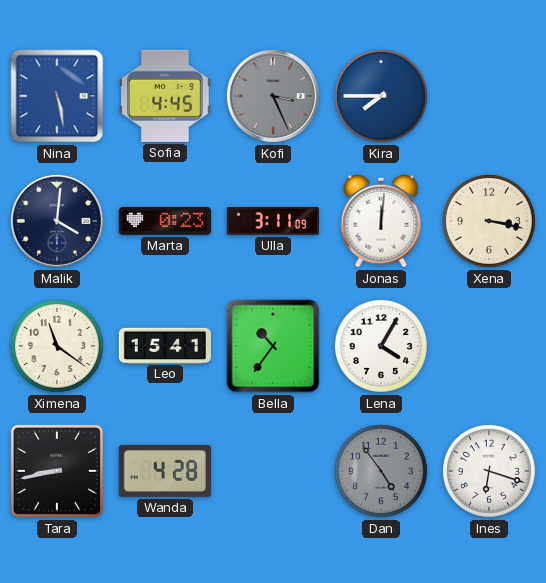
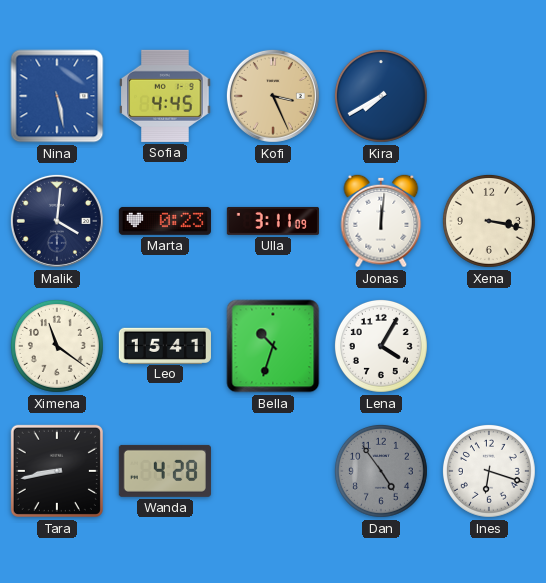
Kofi dial: grey -> champagne
Kira: 7:45 -> 7:40
Bella: 10:36 -> 10:33
